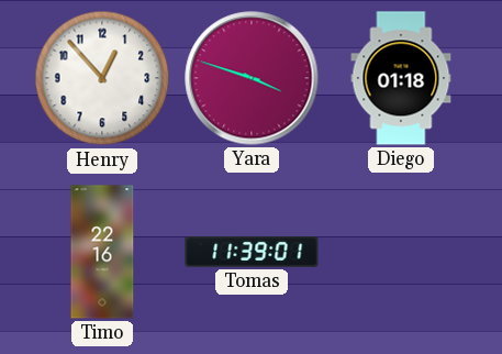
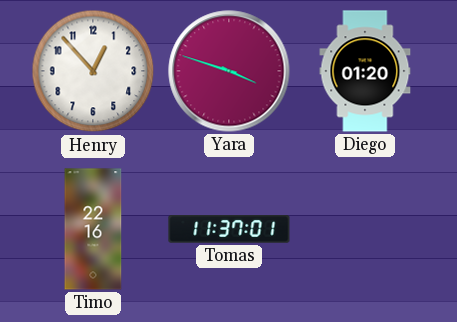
Diego: 01:18 -> 01:20
Tomas: 11:39 -> 11:37
